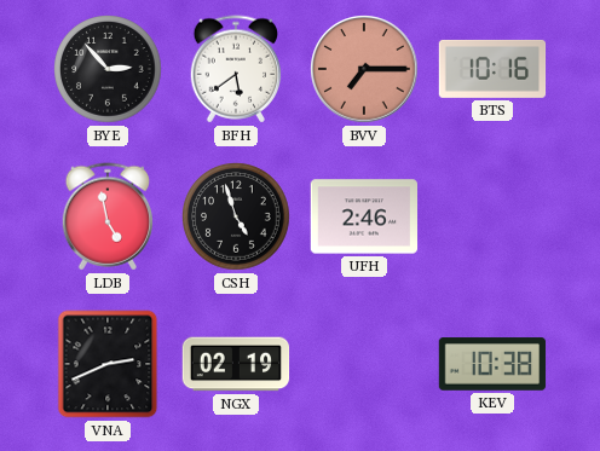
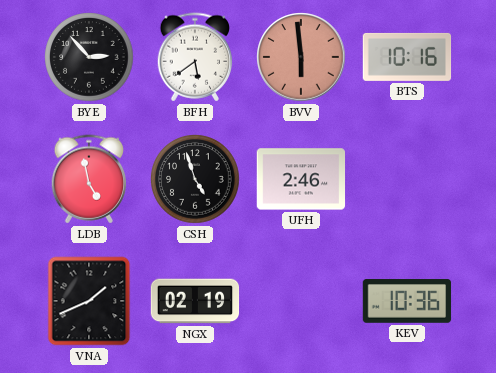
BVV: 7:15 -> 5:59
VNA: 2:41 -> 1:41
KEV: 10:38 -> 10:36
